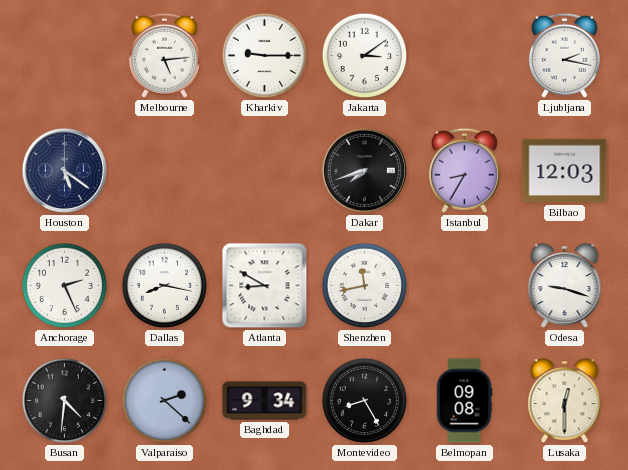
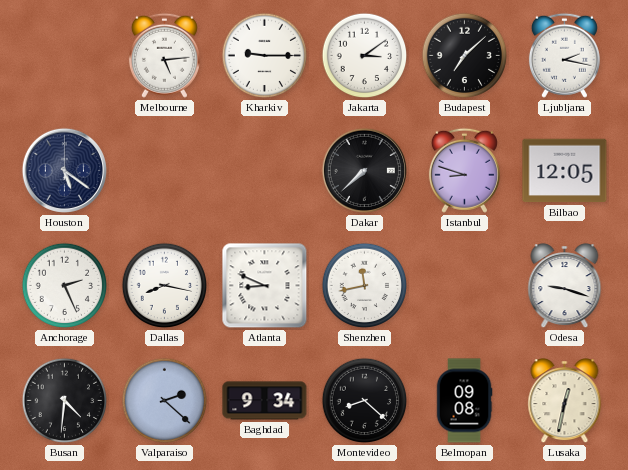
Budapest: none -> 7:08
Dakar: 7:42 -> 7:38
Istanbul: 8:35 -> 8:48
Bilbao: 12:03 -> 12:05
Atlanta: 8:50 -> 8:49
Montevideo: 8:25 -> 8:22
Lusaka: 12:30 -> 12:32
